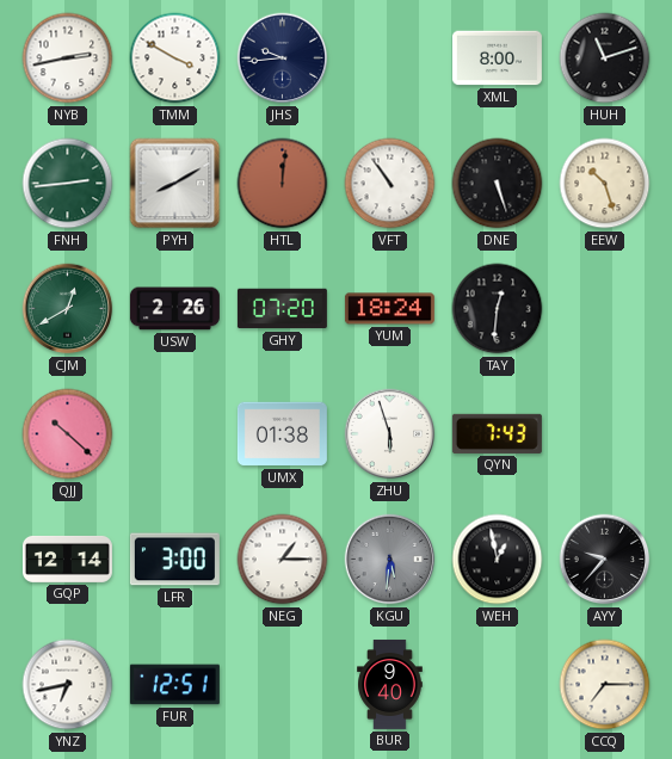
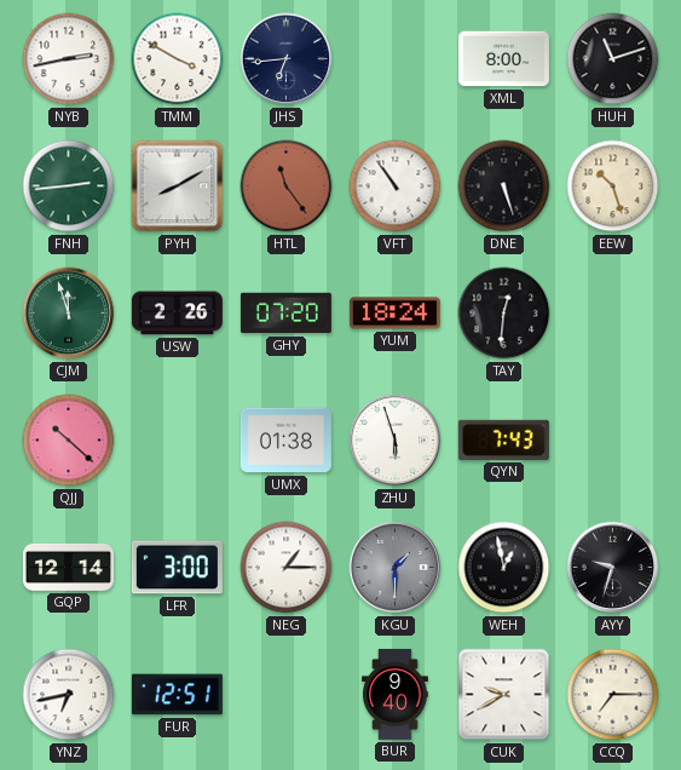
JHS: 9:44 -> 6:44
HTL: 12:01 -> 11:24
CJM: 12:40 -> 11:57
KGU: 5:31 -> 1:30
AYY: 9:37 -> 9:33
CUK: none -> 9:40
